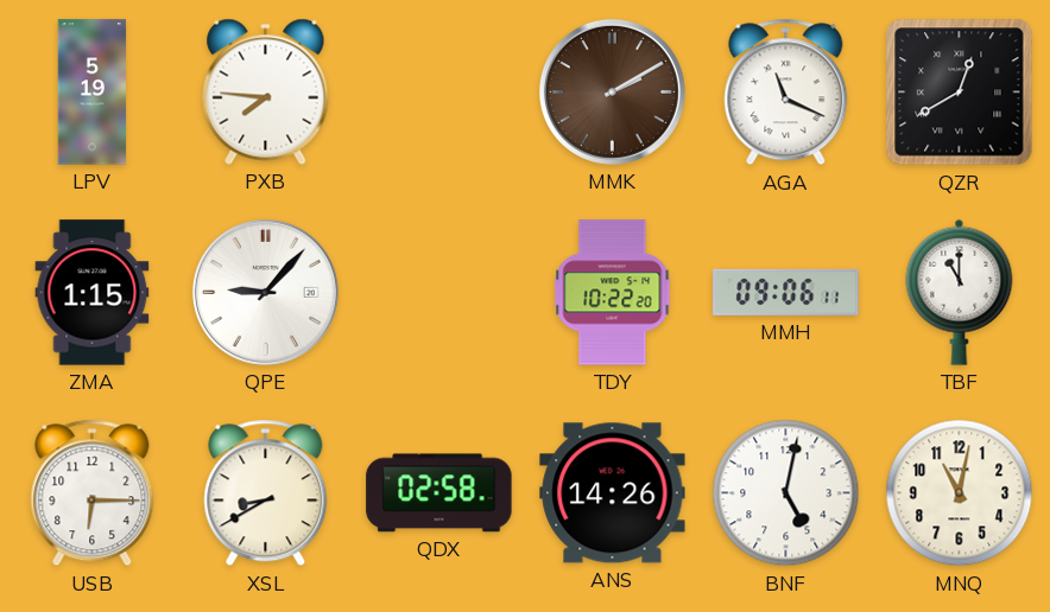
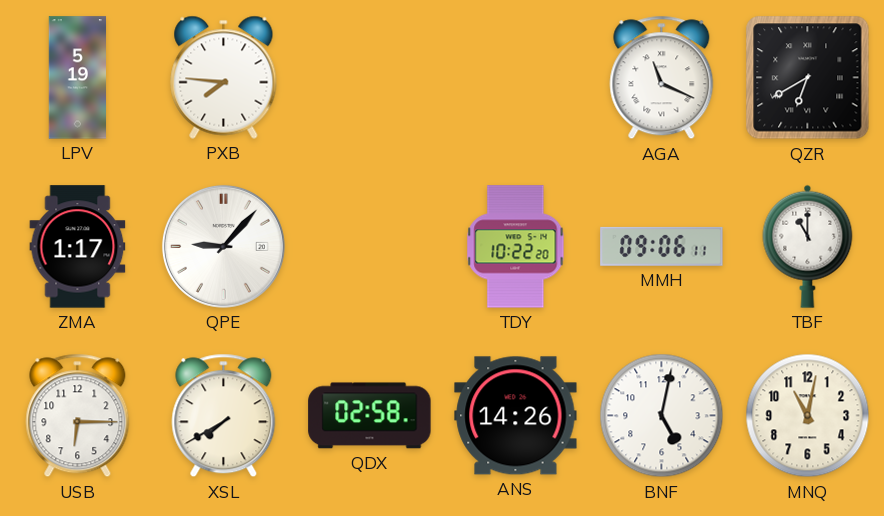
MMK: 2:10 -> none
QZR: 12:40 -> 6:40
ZMA: 1:15 -> 1:17
XSL: 8:40 -> 7:40
